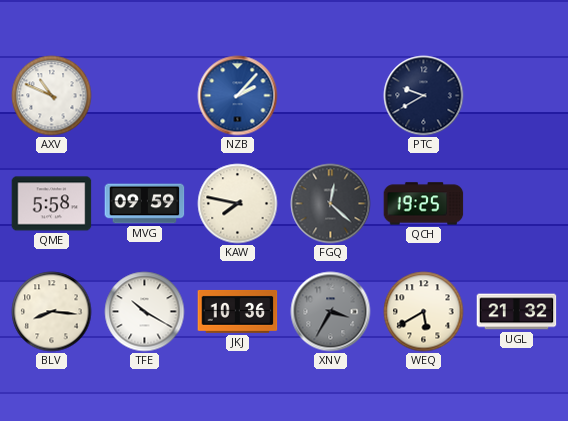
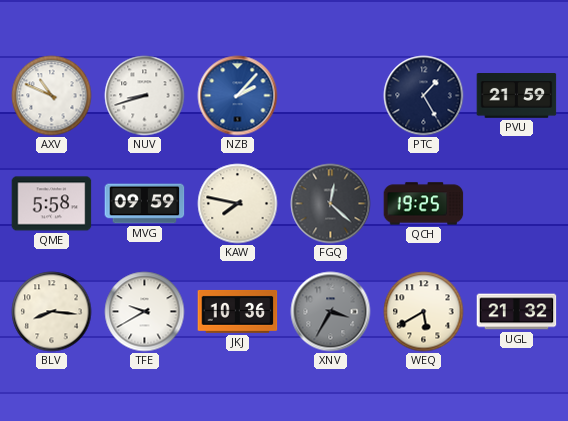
NUV: none -> 8:42
PTC: 9:40 -> 1:25
PVU: none -> 21:59
TFE: 10:20 -> 9:40
